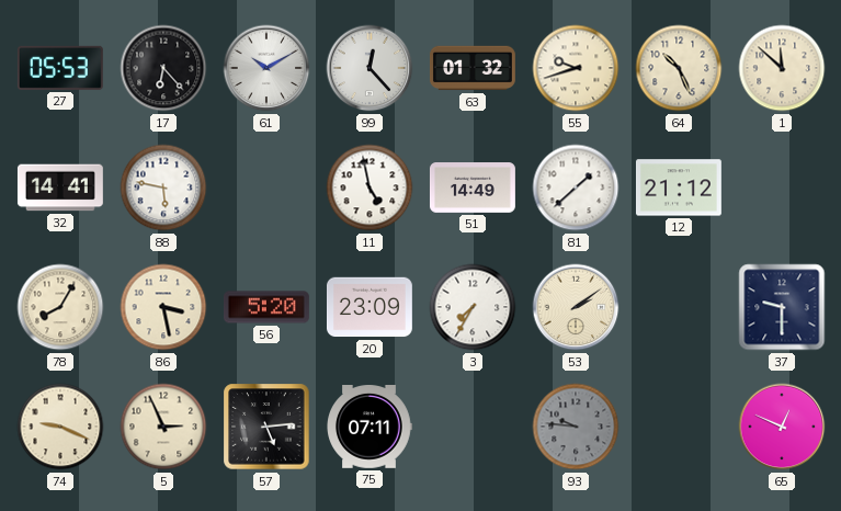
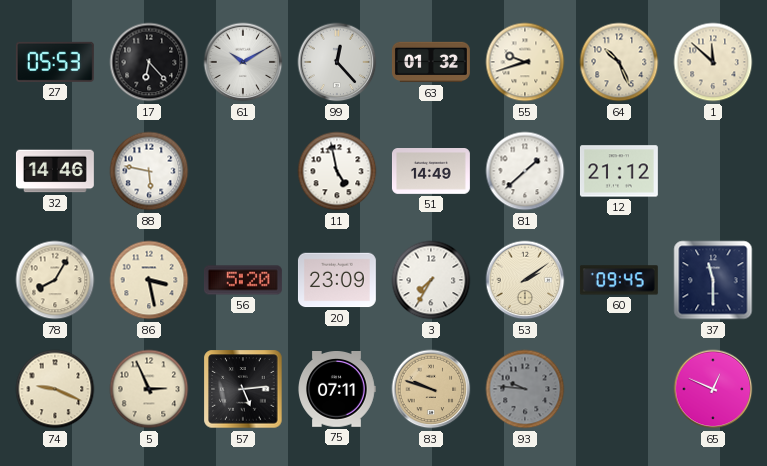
32: 14:41 -> 14:46
60: none -> 09:45
37: 9:30 -> 11:30
83: none -> 9:48
